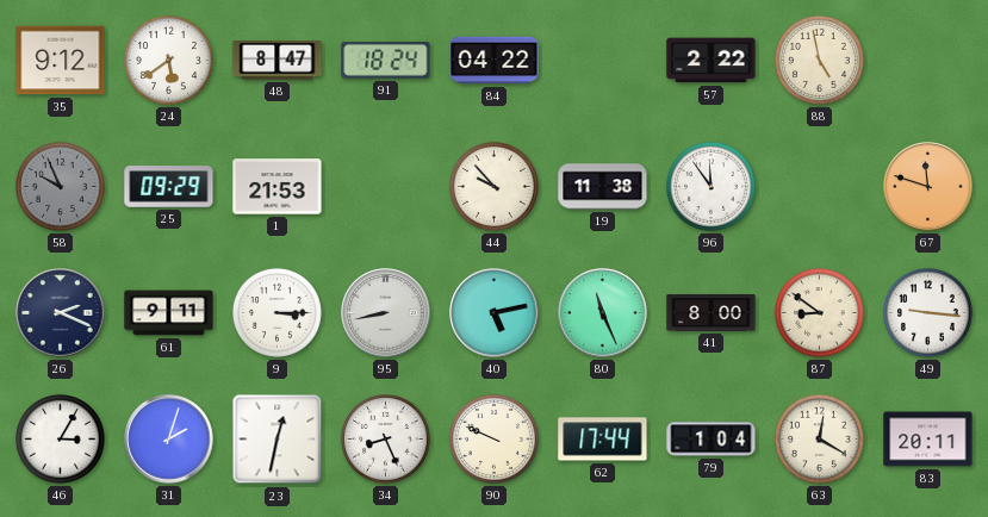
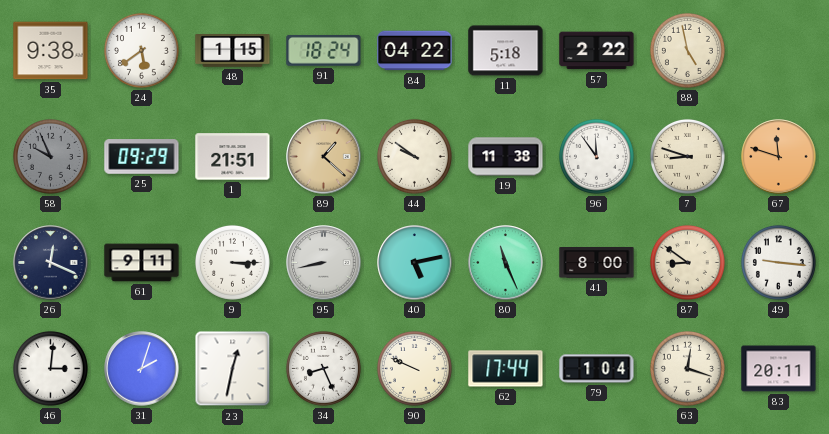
35: 9:12 -> 9:38
48: 8:47 -> 1:15
11: none -> 5:18
1: 21:53 -> 21:51
89: none -> 1:22
44: 9:53 -> 9:51
7: none -> 8:48
26: 2:19 -> 12:19
46: 3:05 -> 3:01
63: 12:20 -> 12:18
